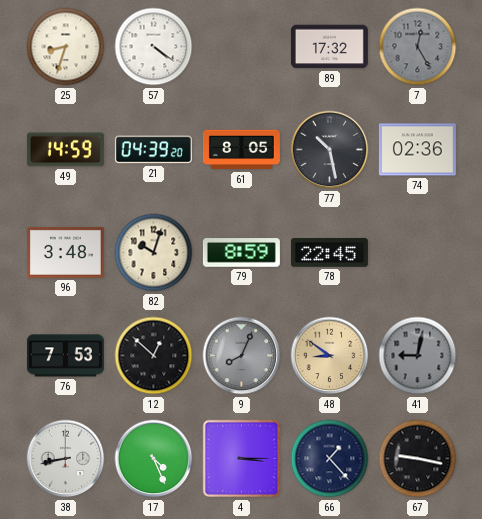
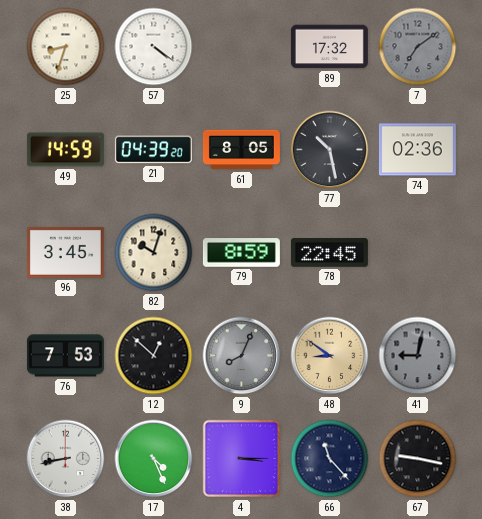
7: 12:25 -> 7:09
96: 3:48 -> 3:45
66: 1:23 -> 11:23
